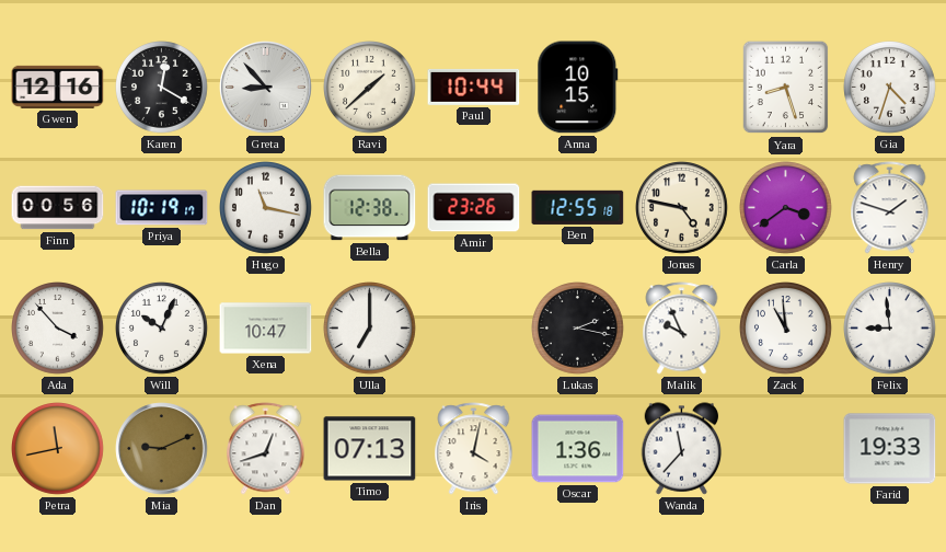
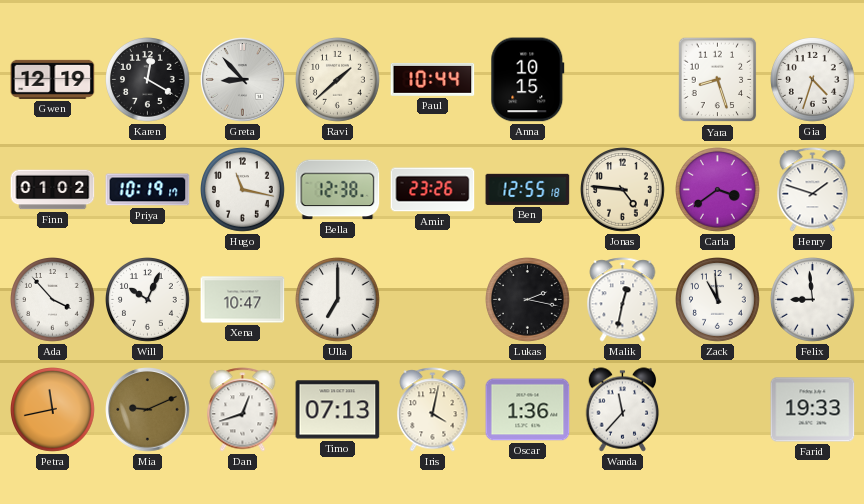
Gwen: 12:16 -> 12:19
Finn: 00:56 -> 01:02
Jonas: 4:47 -> 4:46
Malik: 9:56 -> 12:32
